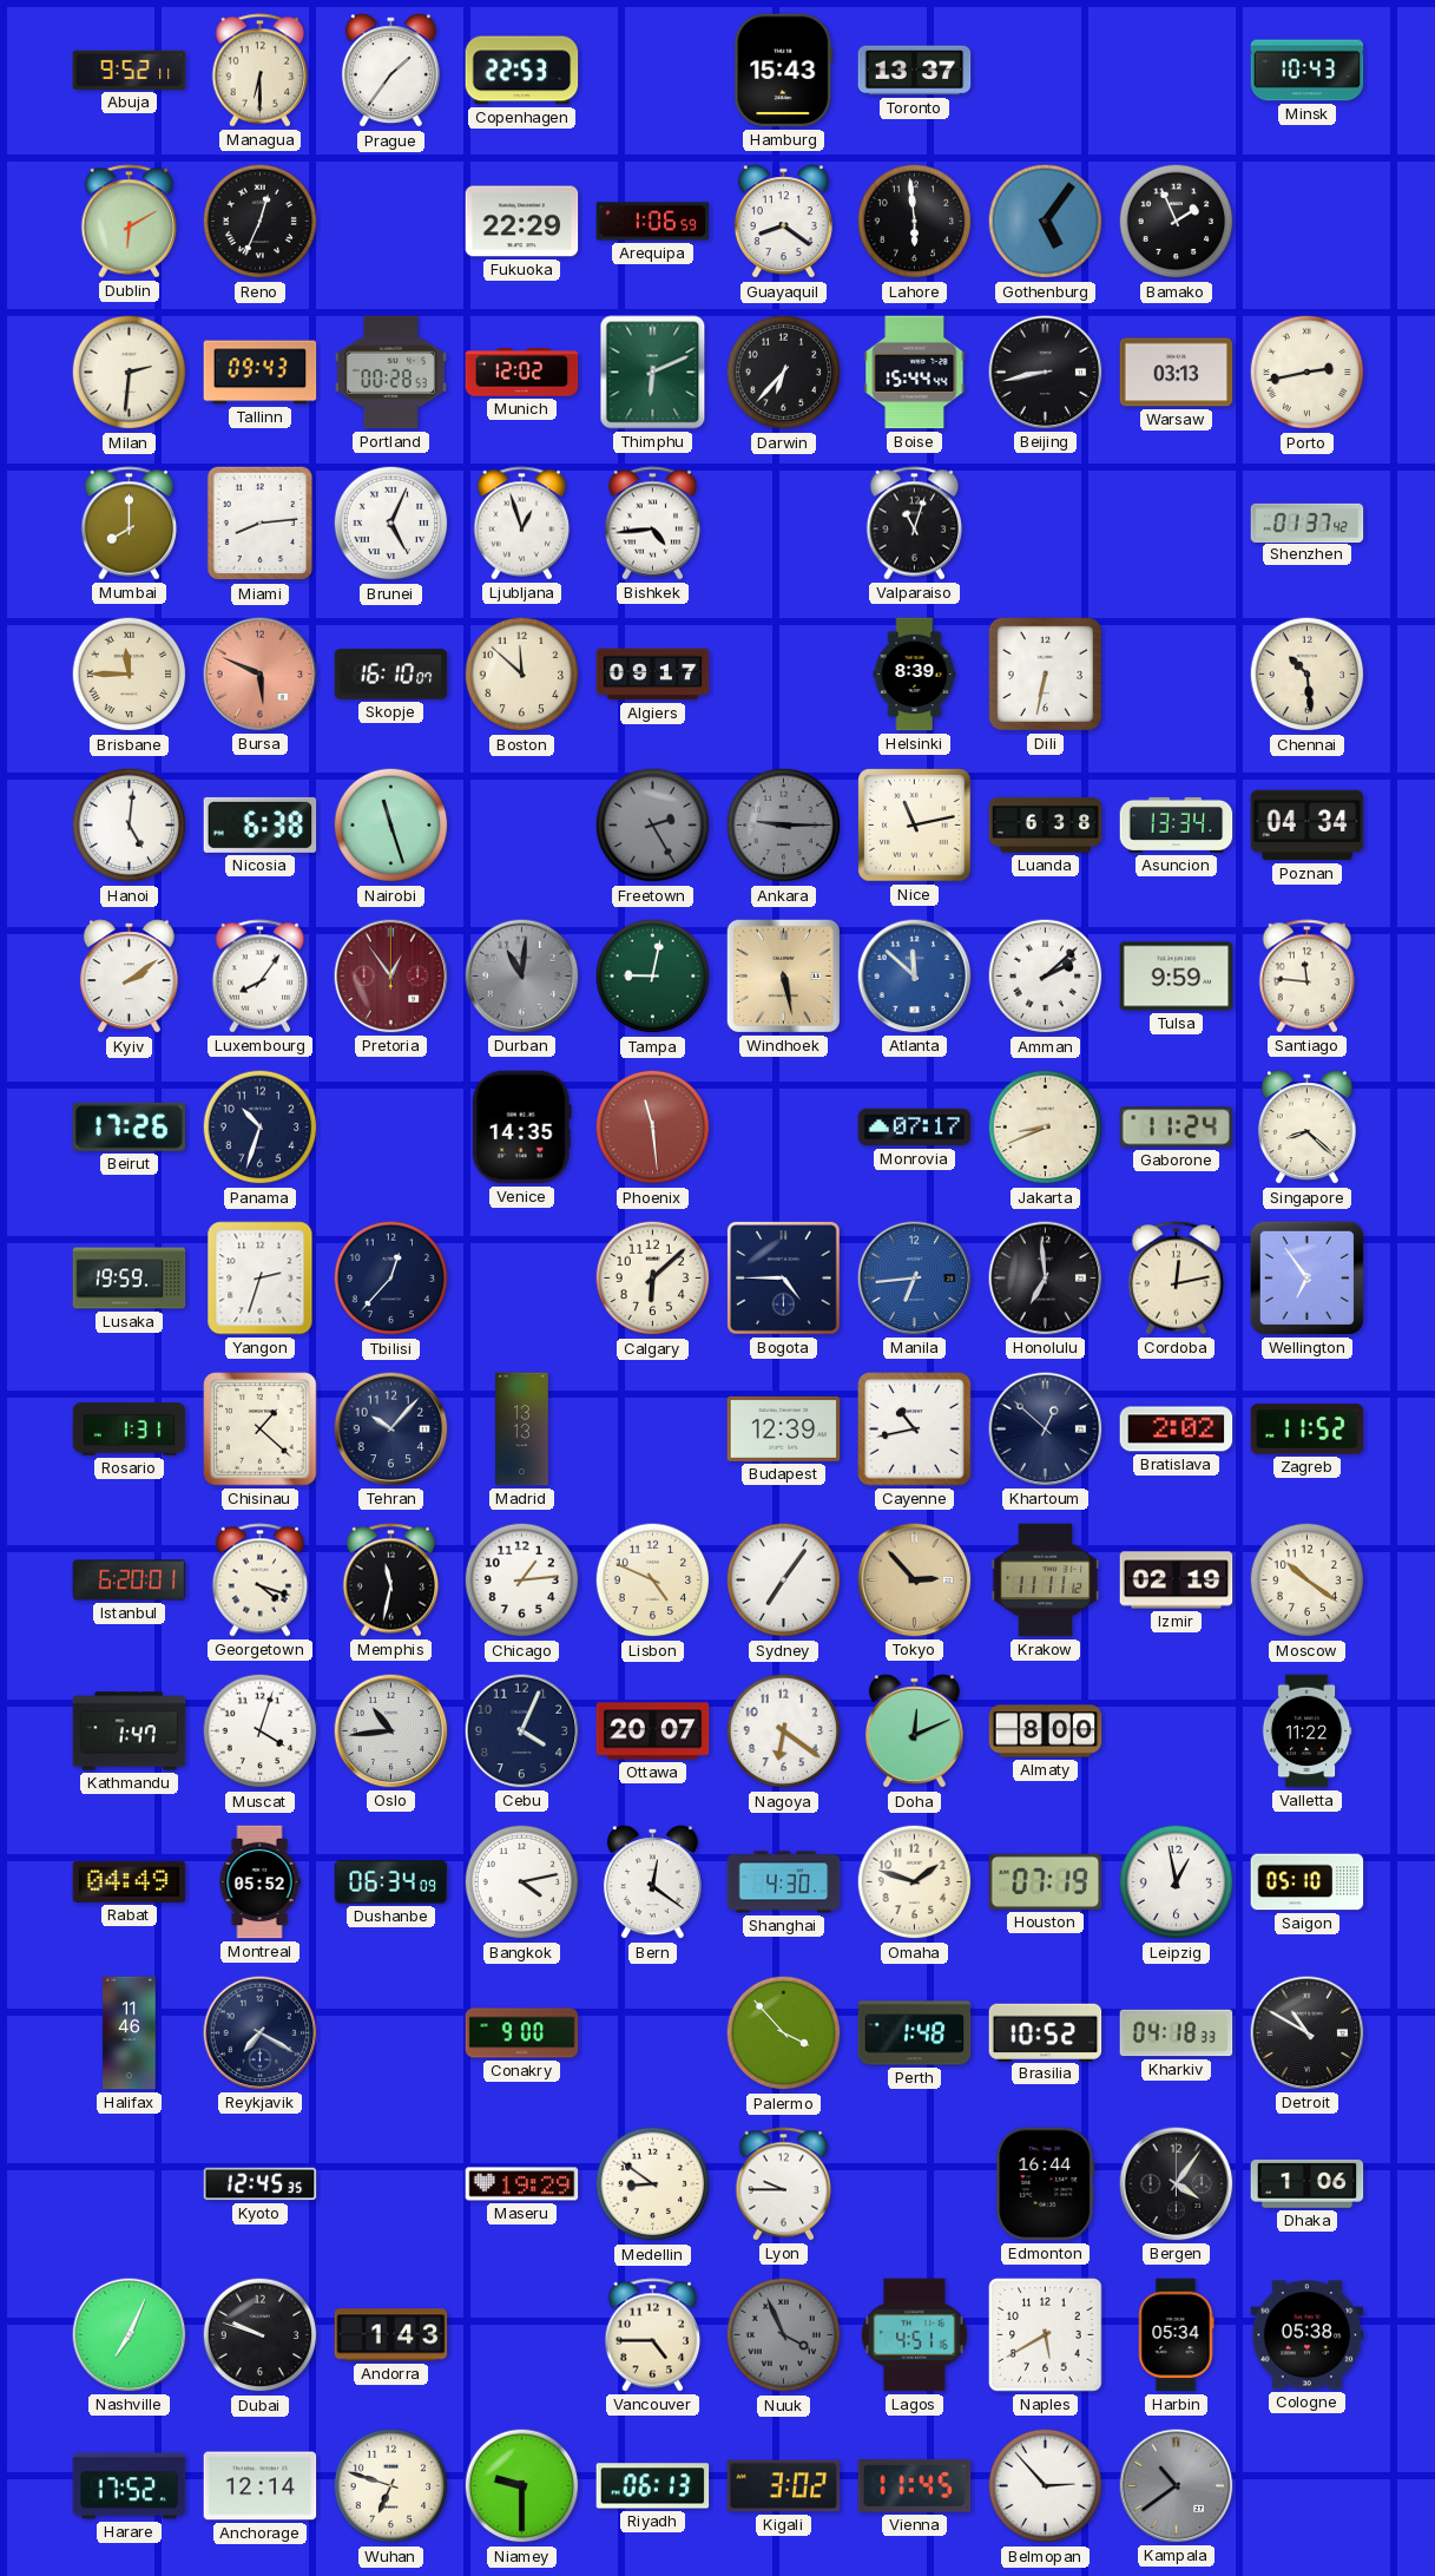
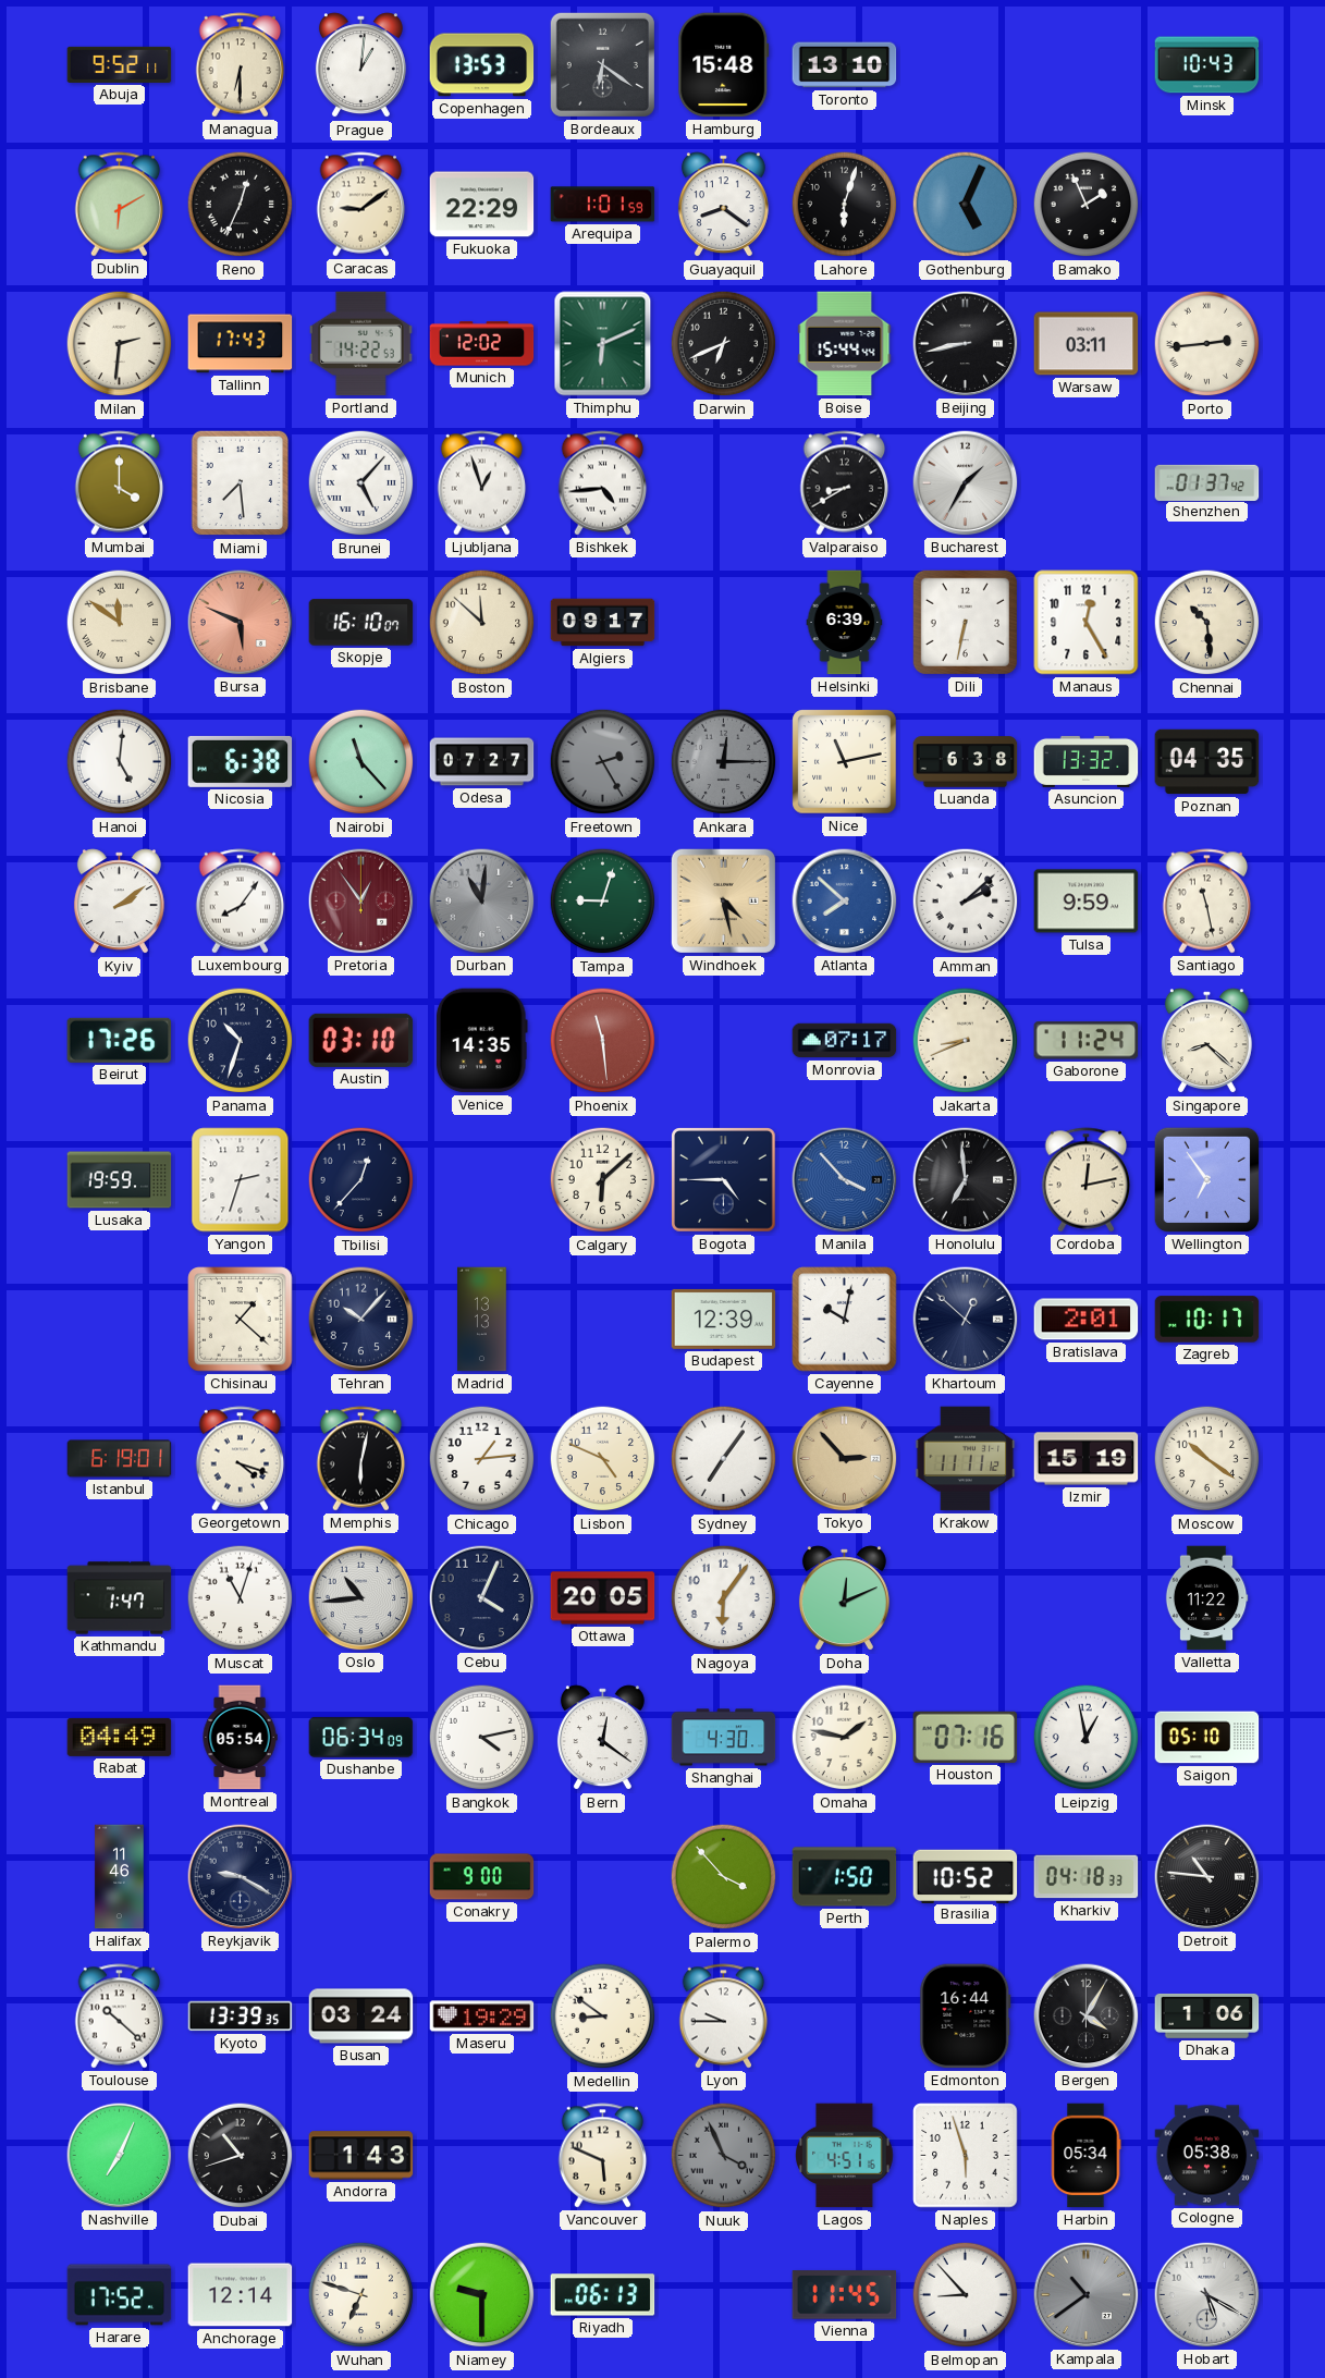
Prague: 1:36 -> 1:01
Copenhagen: 22:53 -> 13:53
Bordeaux: none -> 6:21
Hamburg: 15:43 -> 15:48
Toronto: 13:37 -> 13:10
Caracas: none -> 9:09
Arequipa: 1:06 -> 1:01
Lahore: 5:59 -> 6:03
Gothenburg: 5:06 -> 5:04
Tallinn: 09:43 -> 17:43
Portland: 00:28 -> 14:22
Darwin: 6:37 -> 6:41
Warsaw: 03:13 -> 03:11
Porto: 2:43 -> 2:44
Mumbai: 8:00 -> 4:00
Miami: 8:14 -> 7:29
Brunei: 5:04 -> 5:07
Valparaiso: 11:03 -> 8:40
Bucharest: none -> 1:35
Brisbane: 11:45 -> 11:51
Helsinki: 8:39 -> 6:39
Manaus: none -> 12:25
Nairobi: 11:27 -> 11:23
Odesa: none -> 07:27
Ankara: 9:15 -> 12:15
Asuncion: 13:34 -> 13:32
Poznan: 04:34 -> 04:35
Tampa: 9:02 -> 9:03
Windhoek: 5:28 -> 4:28
Atlanta: 11:52 -> 7:52
Santiago: 11:46 -> 11:28
Austin: none -> 03:10
Manila: 6:44 -> 3:53
Rosario: 1:31 -> none
Cayenne: 10:43 -> 10:02
Bratislava: 2:02 -> 2:01
Zagreb: 11:52 -> 10:17
Istanbul: 6:20 -> 6:19
Memphis: 11:32 -> 6:02
Izmir: 02:19 -> 15:19
Muscat: 4:03 -> 11:03
Ottawa: 20:07 -> 20:05
Nagoya: 6:21 -> 6:06
Almaty: 8:00 -> none
Montreal: 05:52 -> 05:54
Omaha: 1:48 -> 1:47
Houston: 07:19 -> 07:16
Reykjavik: 7:20 -> 9:20
Perth: 1:48 -> 1:50
Detroit: 10:50 -> 10:46
Toulouse: none -> 10:22
Kyoto: 12:45 -> 13:39
Busan: none -> 03:24
Bergen: 4:06 -> 4:05
Dubai: 9:48 -> 10:42
Vancouver: 4:45 -> 5:49
Naples: 5:40 -> 5:57
Kigali: 3:02 -> none
Belmopan: 2:53 -> 8:53
Hobart: none -> 5:20
